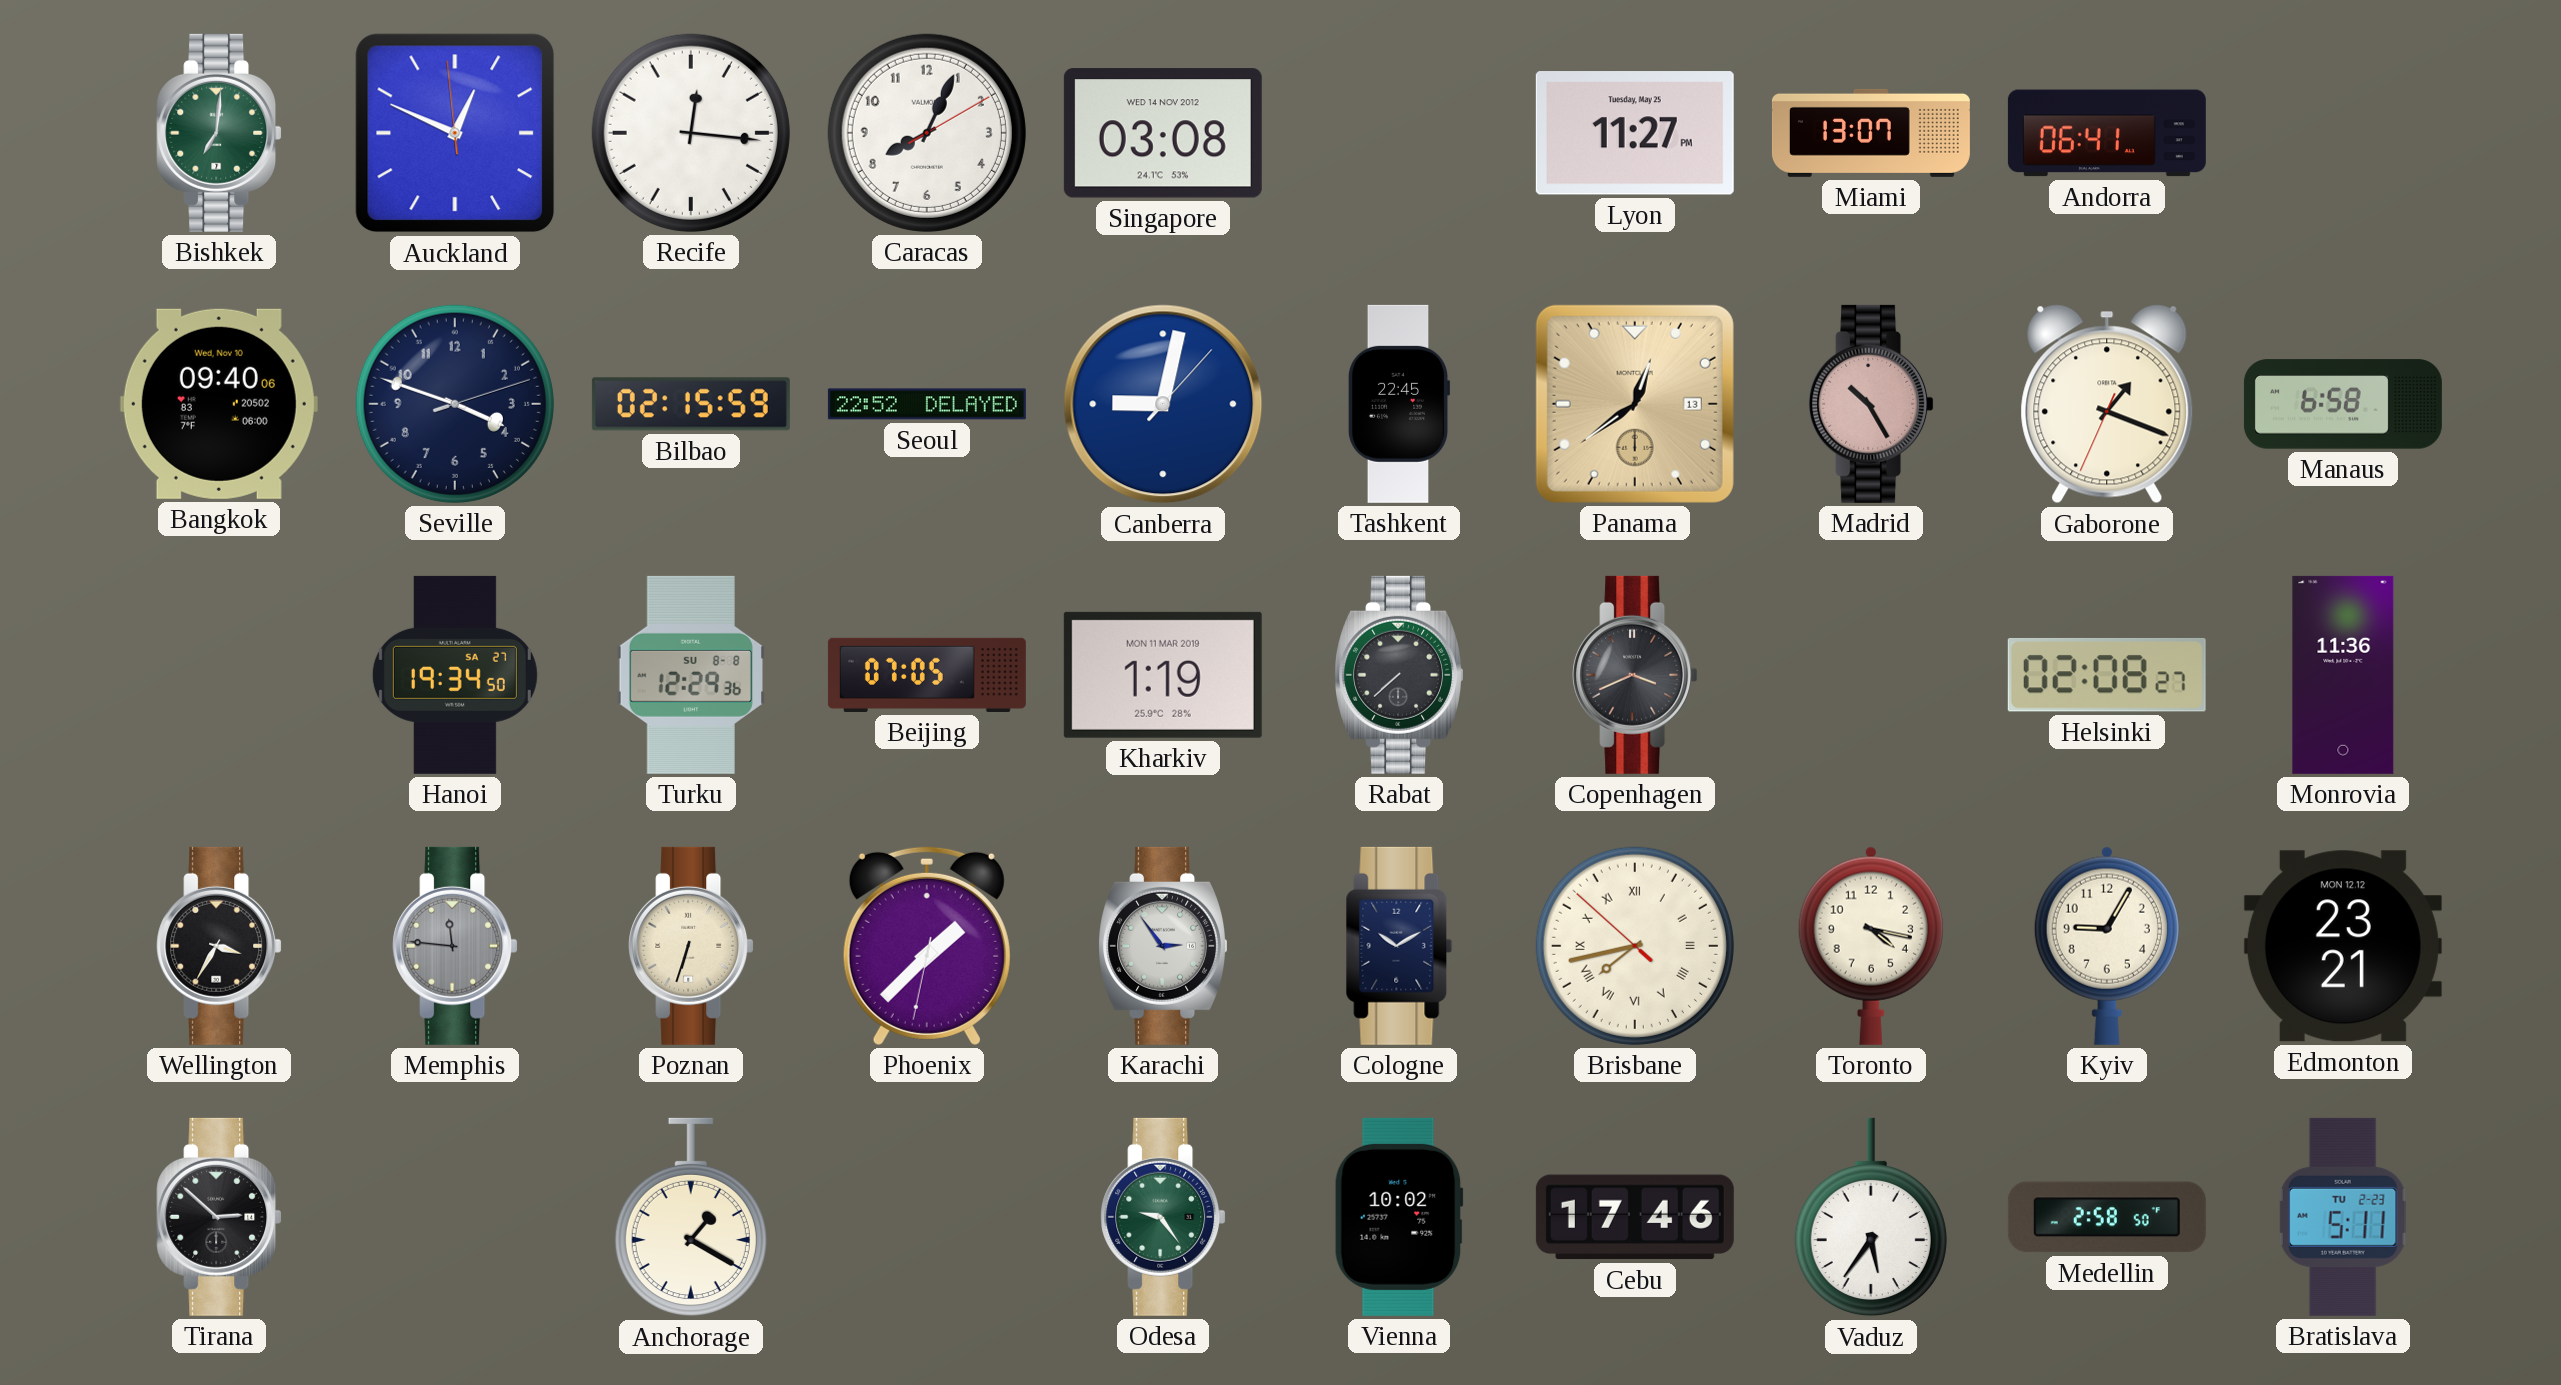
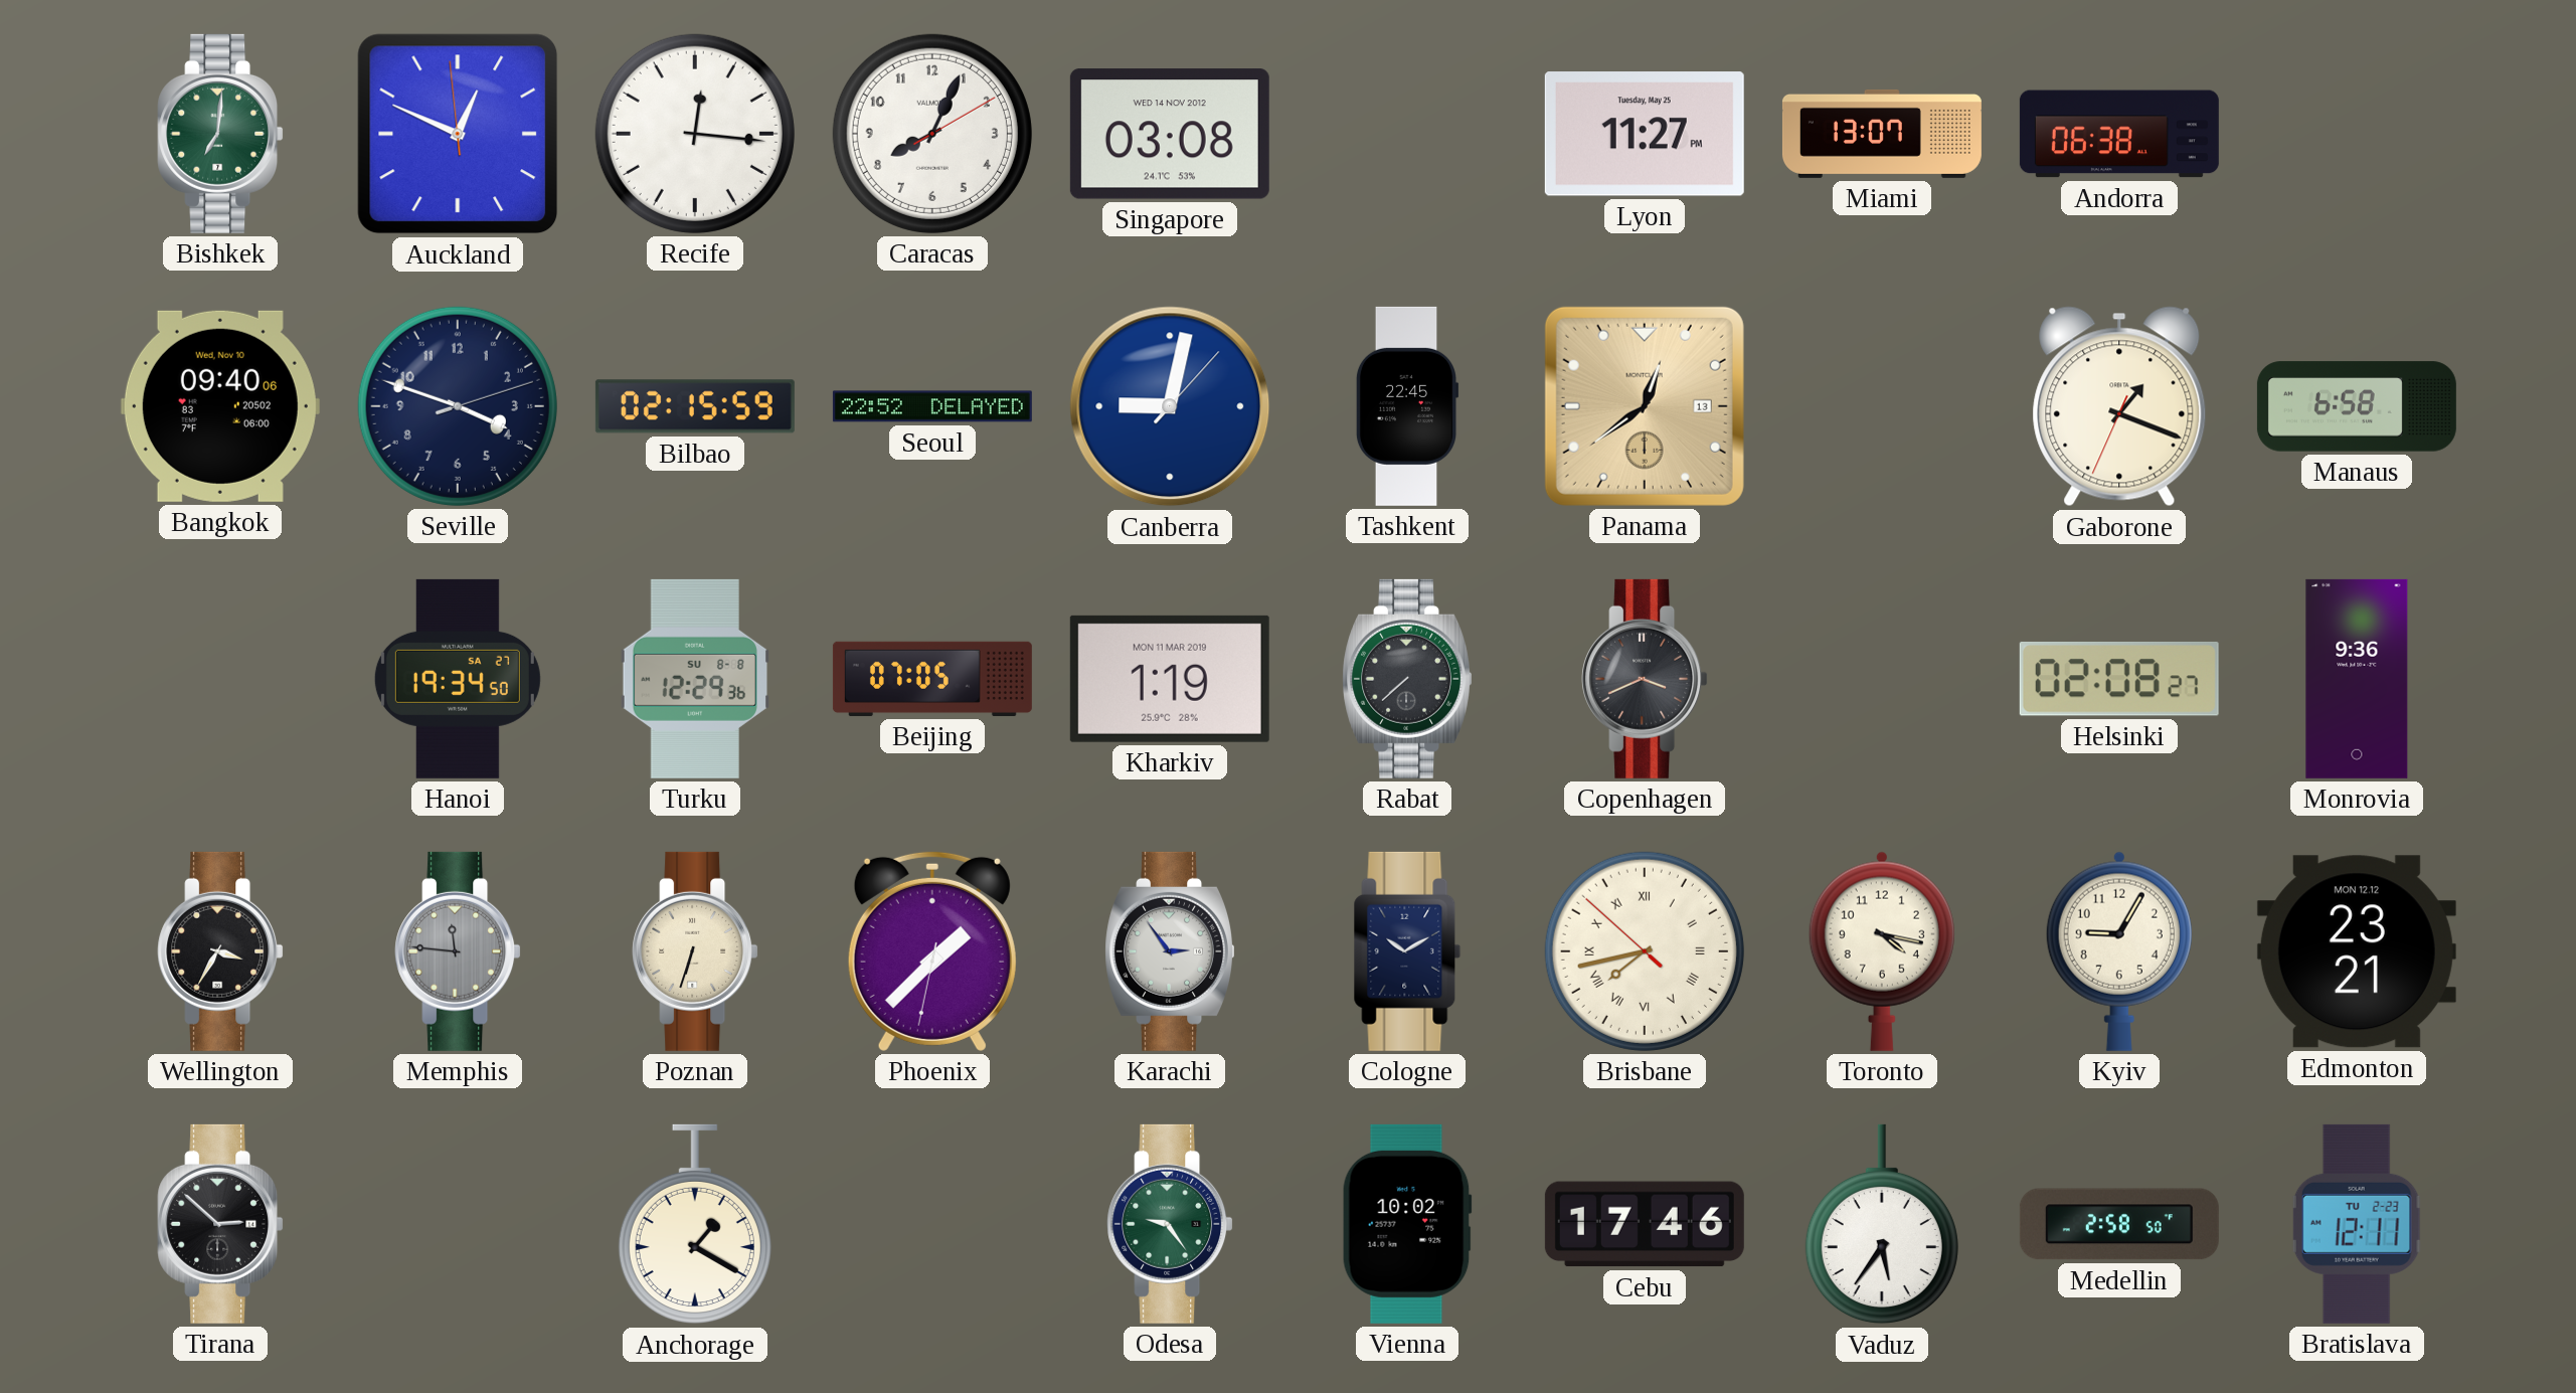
Andorra: 06:41 -> 06:38
Madrid: 10:25 -> none
Monrovia: 11:36 -> 9:36
Bratislava: 5:11 -> 12:11
